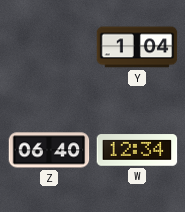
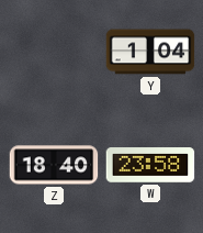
Z: 06:40 -> 18:40
W: 12:34 -> 23:58
